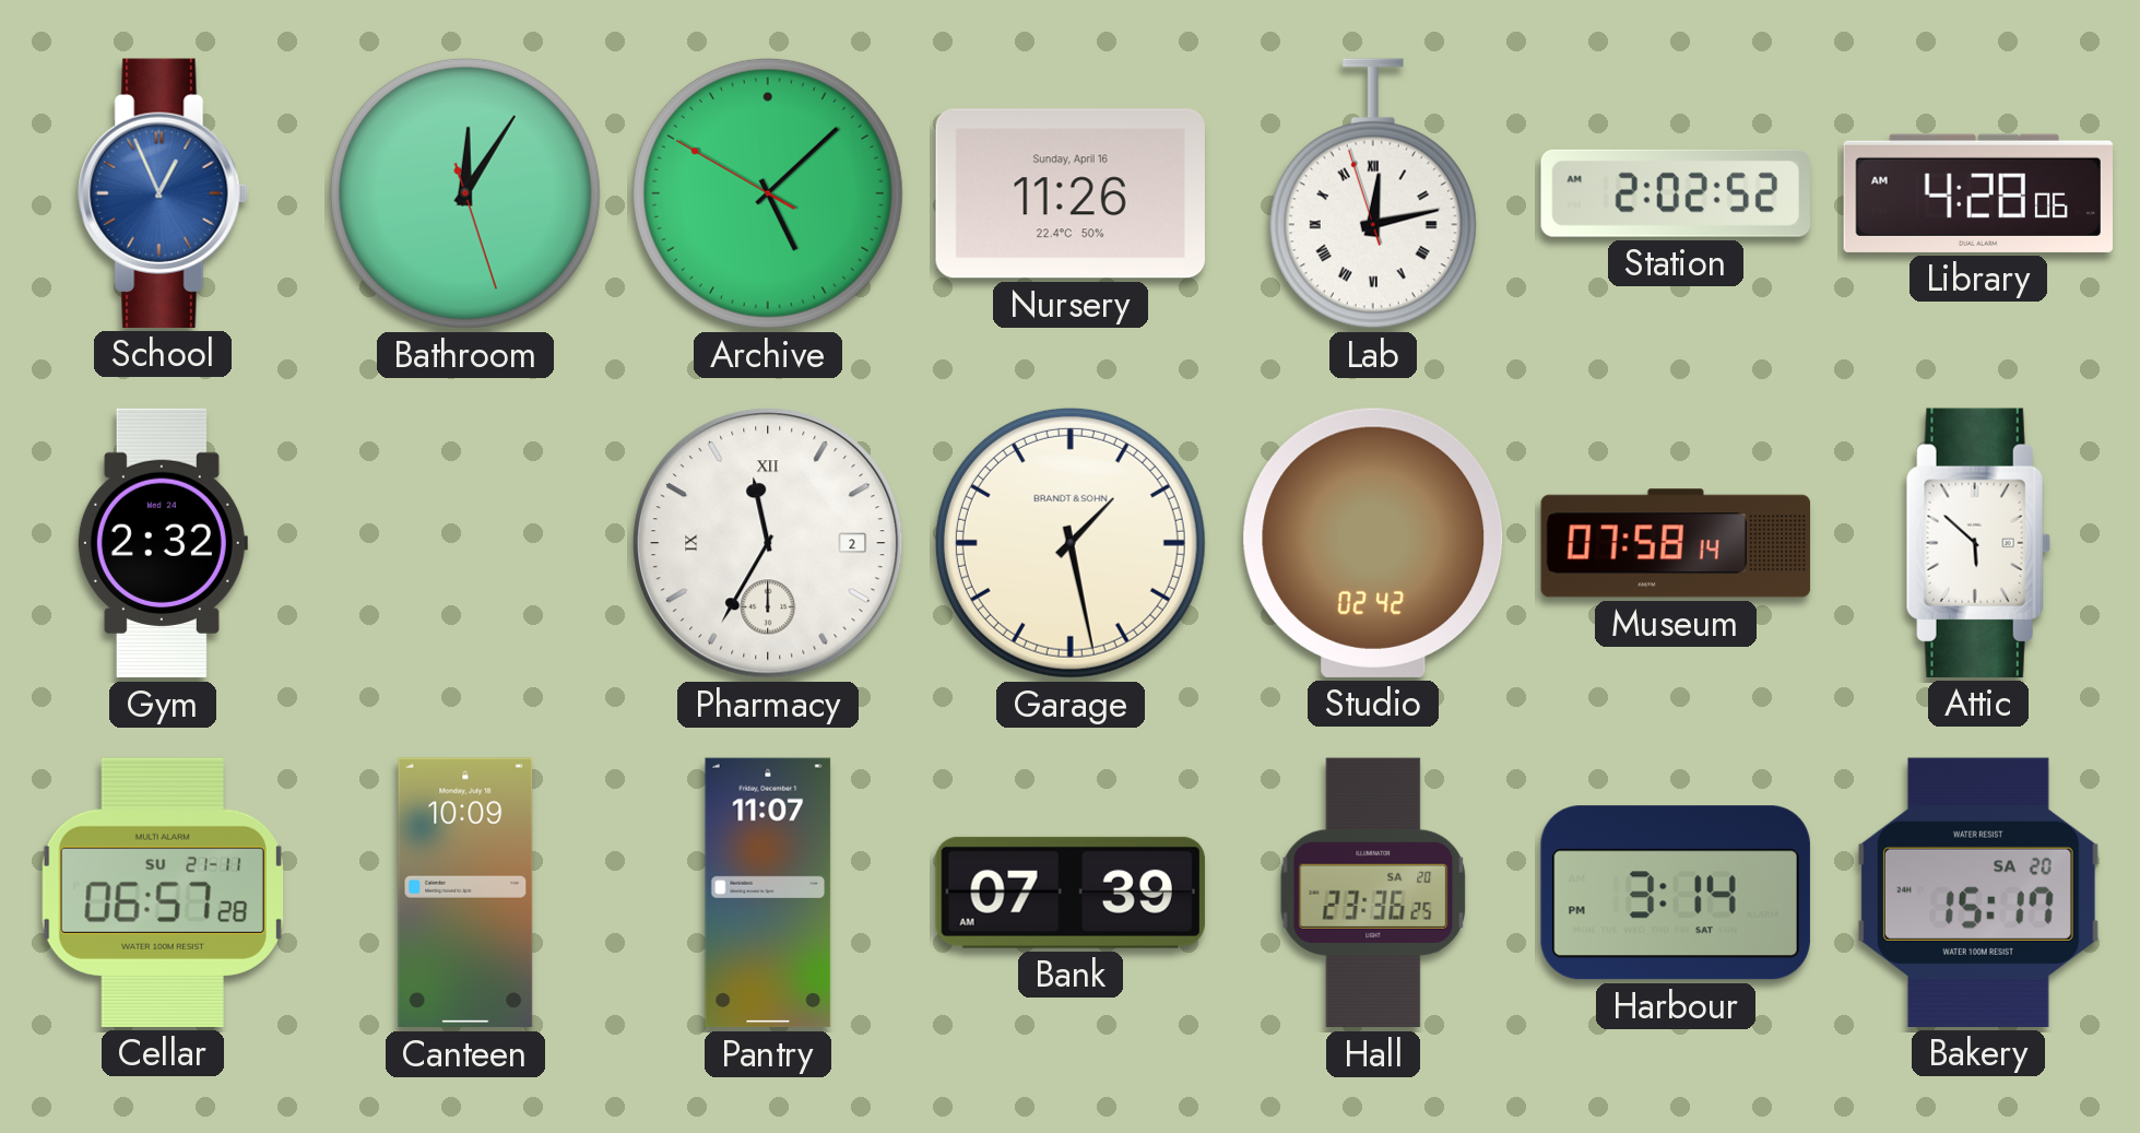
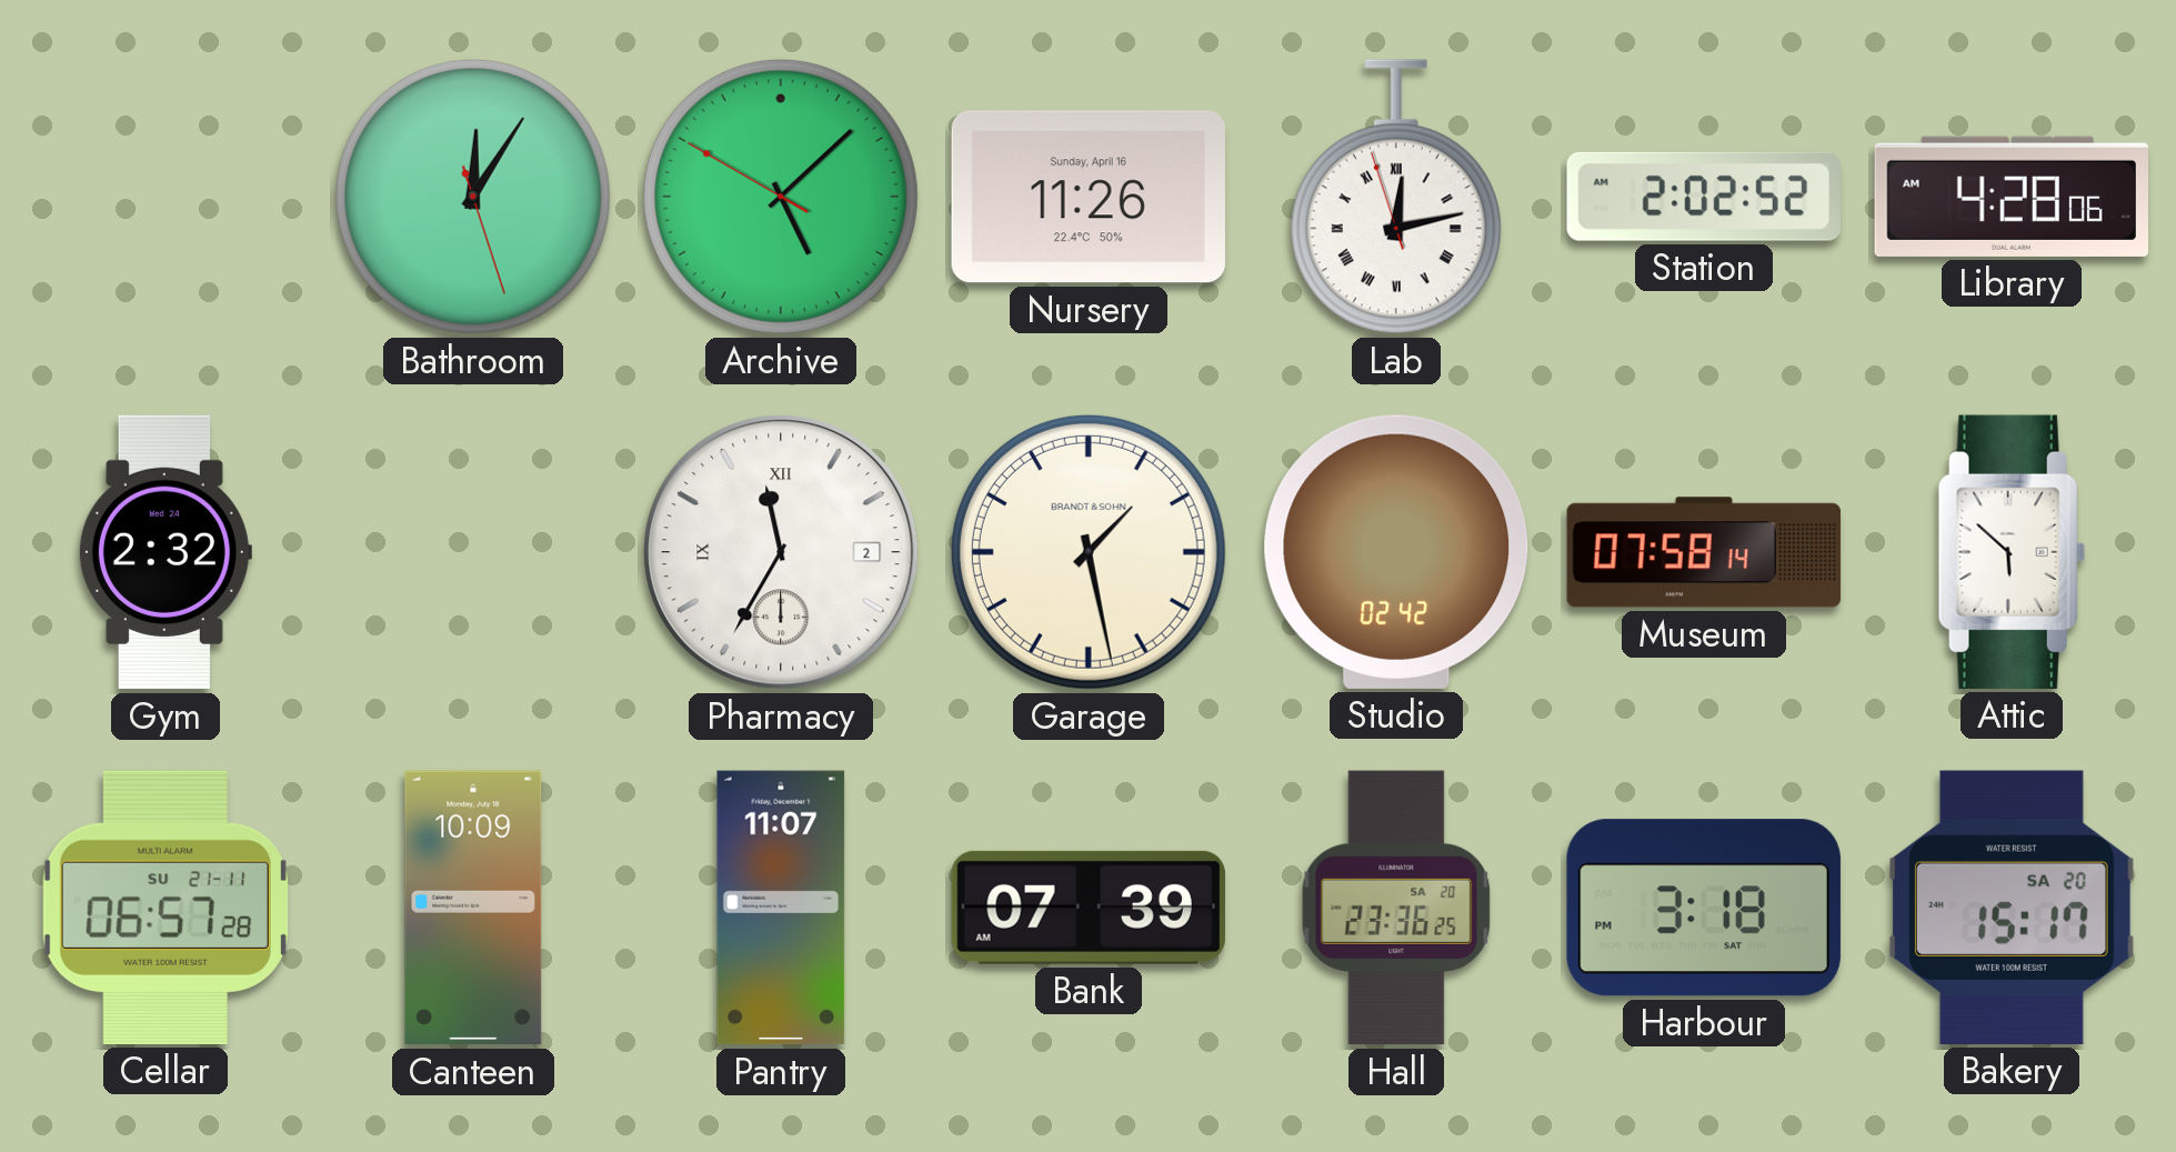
School: 12:56 -> none
Harbour: 3:14 -> 3:18
